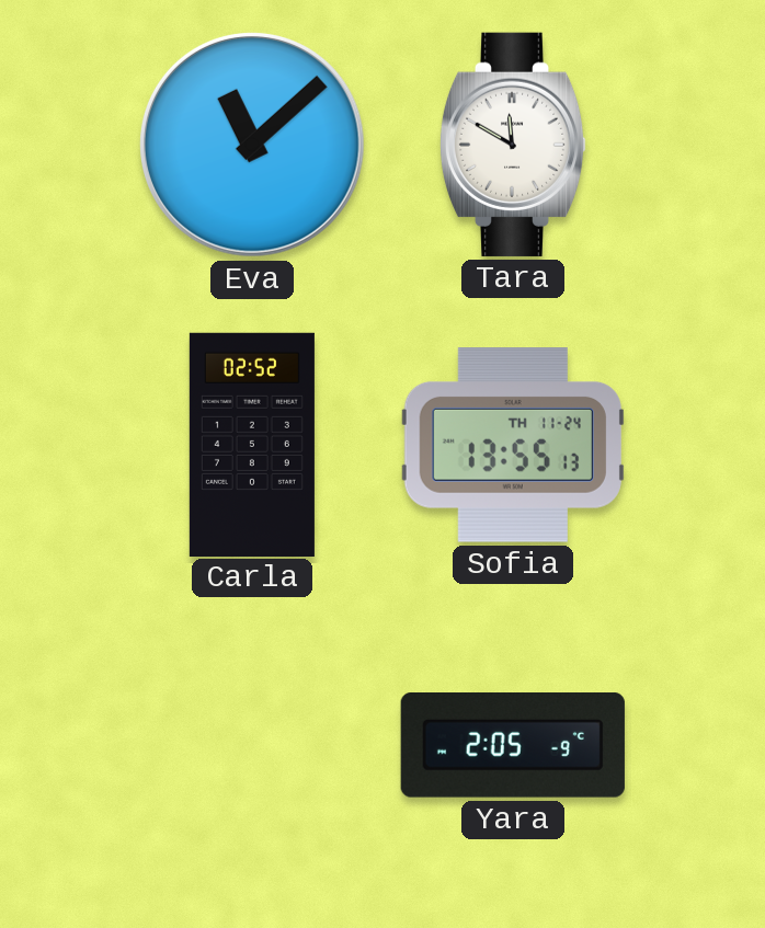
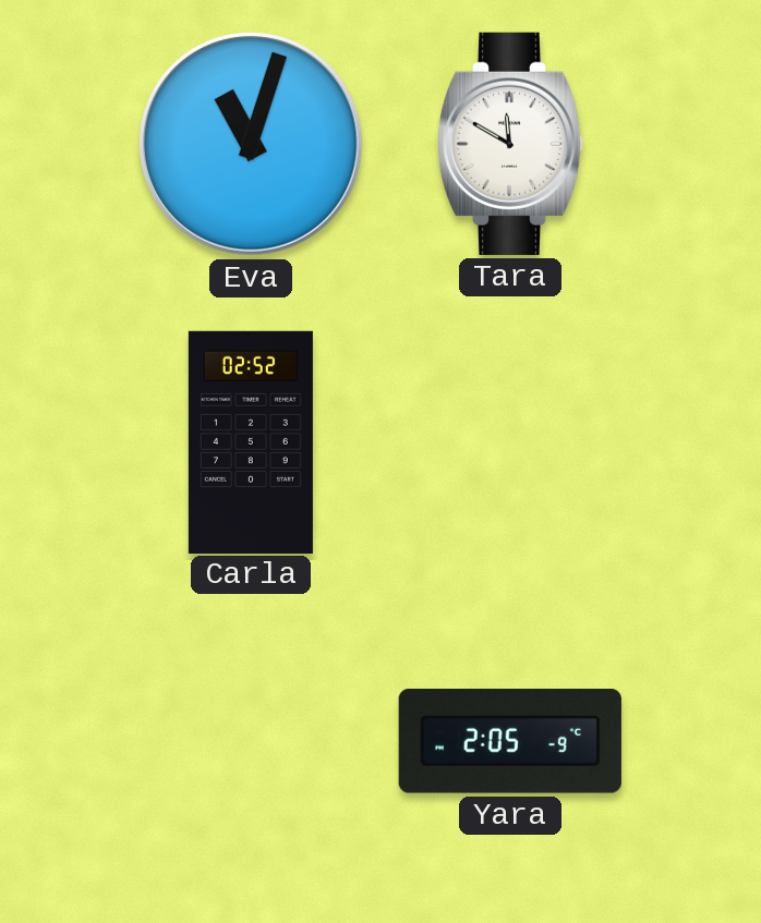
Eva: 11:08 -> 11:03
Sofia: 13:55 -> none
